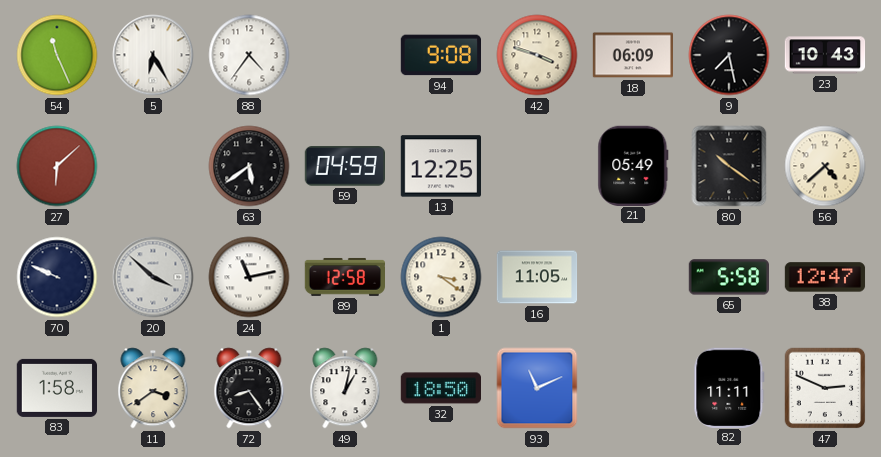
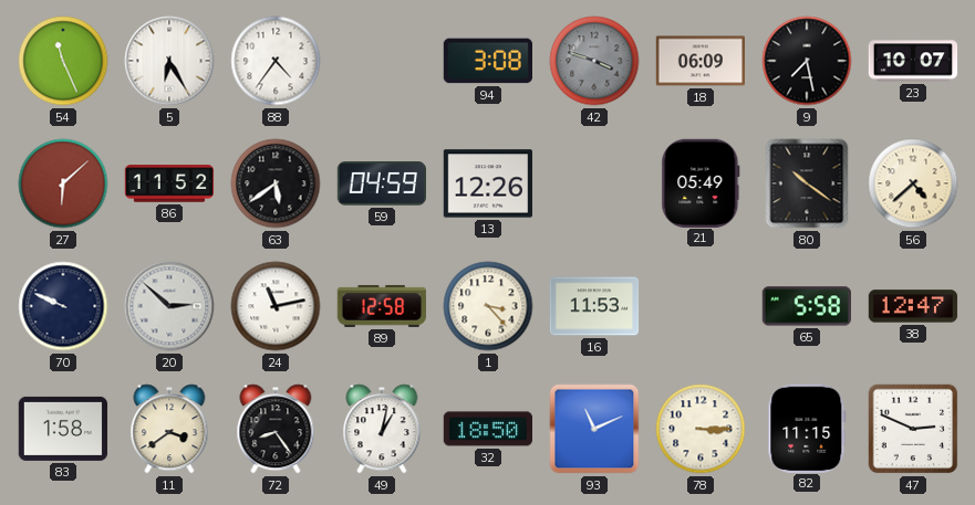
94: 9:08 -> 3:08
42 dial: cream -> grey
23: 10:43 -> 10:07
86: none -> 11:52
13: 12:25 -> 12:26
20: 3:52 -> 2:52
1: 3:21 -> 3:23
16: 11:05 -> 11:53
78: none -> 3:15
82: 11:11 -> 11:15
